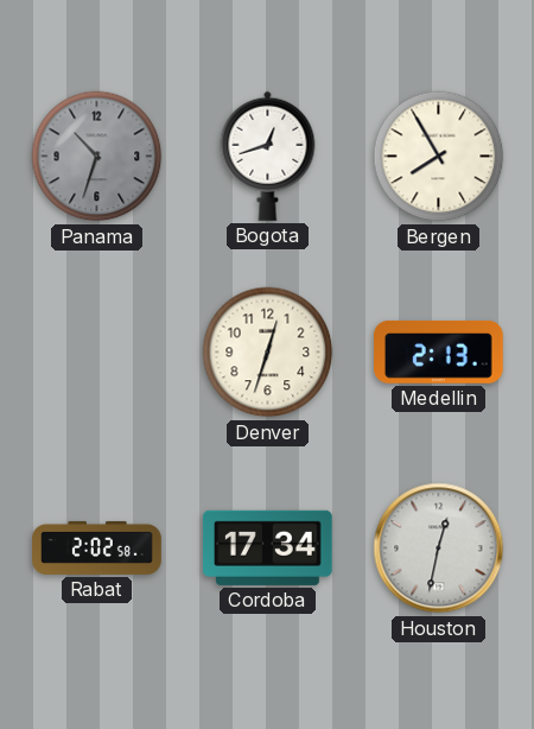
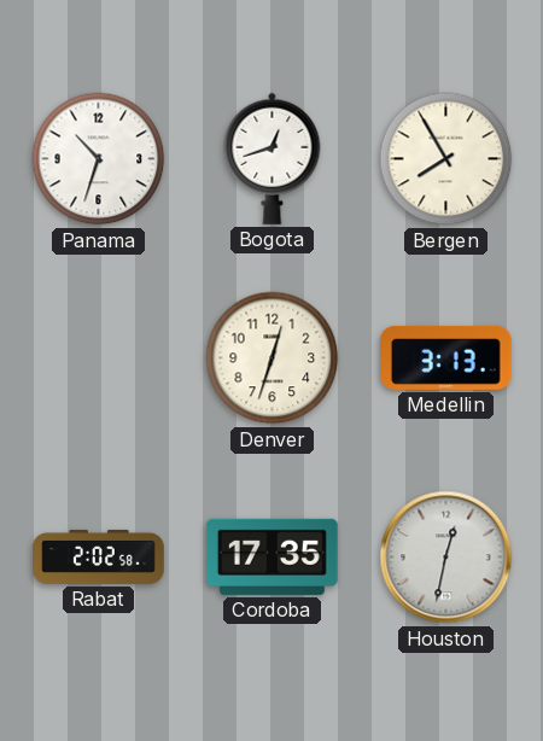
Panama dial: grey -> white
Medellin: 2:13 -> 3:13
Cordoba: 17:34 -> 17:35
